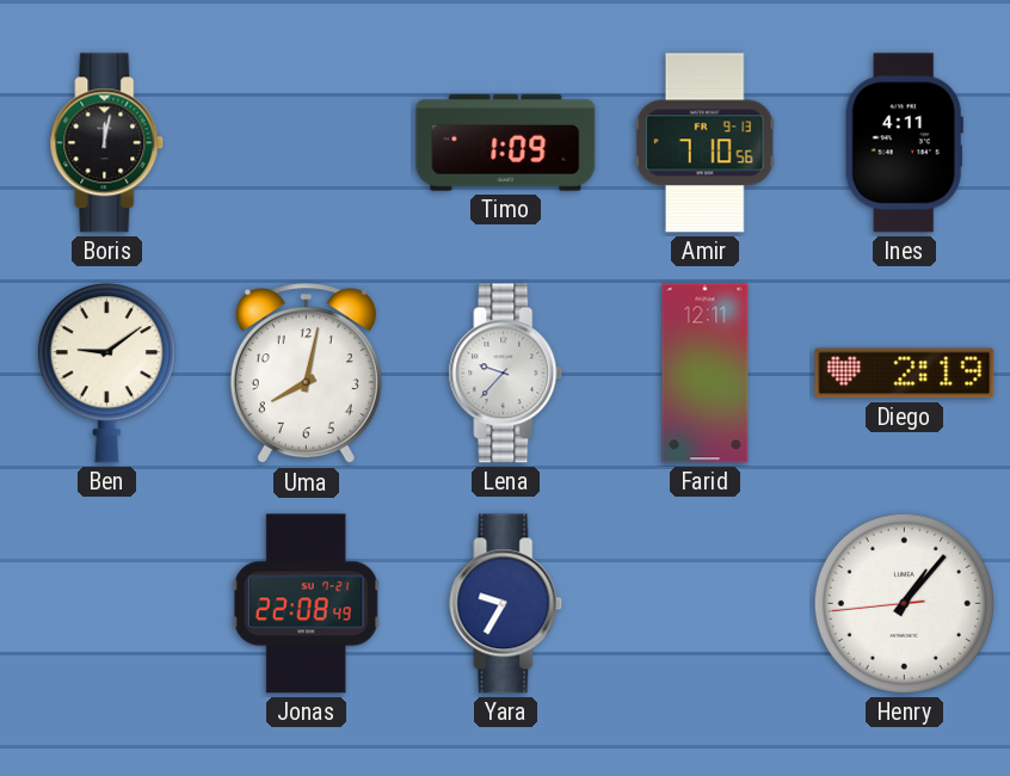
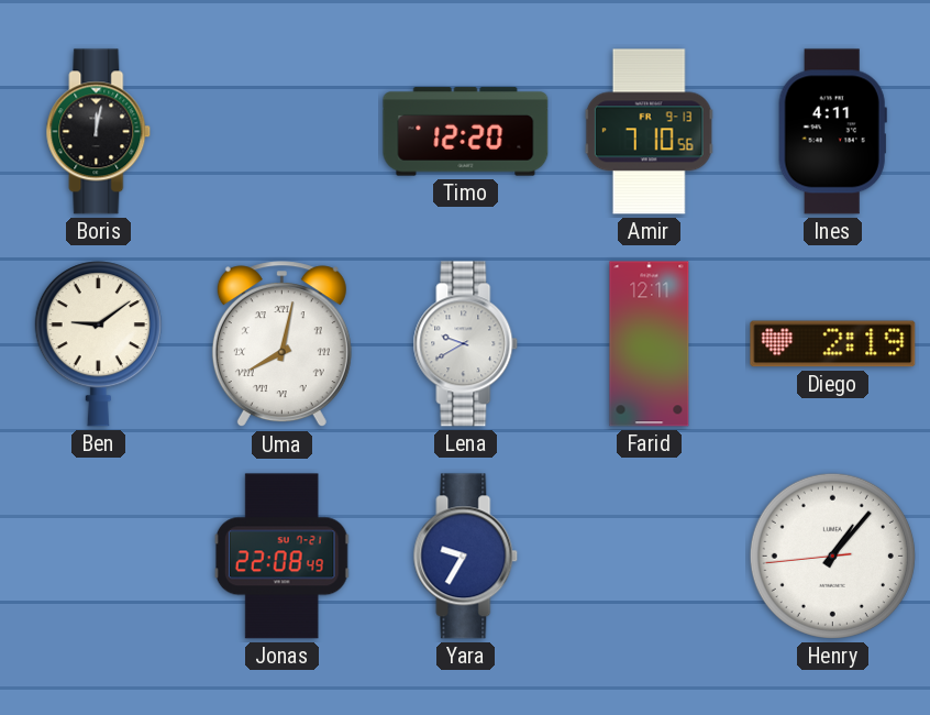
Timo: 1:09 -> 12:20
Uma numerals: Arabic -> Roman
Lena: 9:37 -> 9:40
